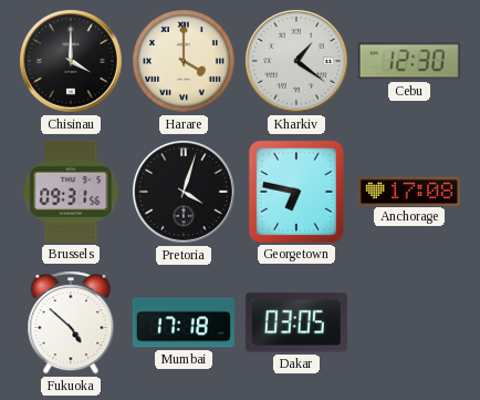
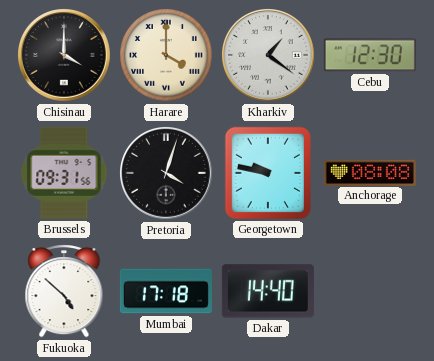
Georgetown: 6:47 -> 9:47
Anchorage: 17:08 -> 08:08
Dakar: 03:05 -> 14:40
